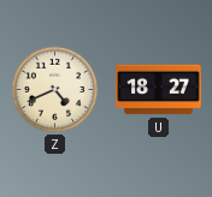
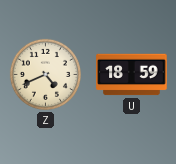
U: 18:27 -> 18:59
